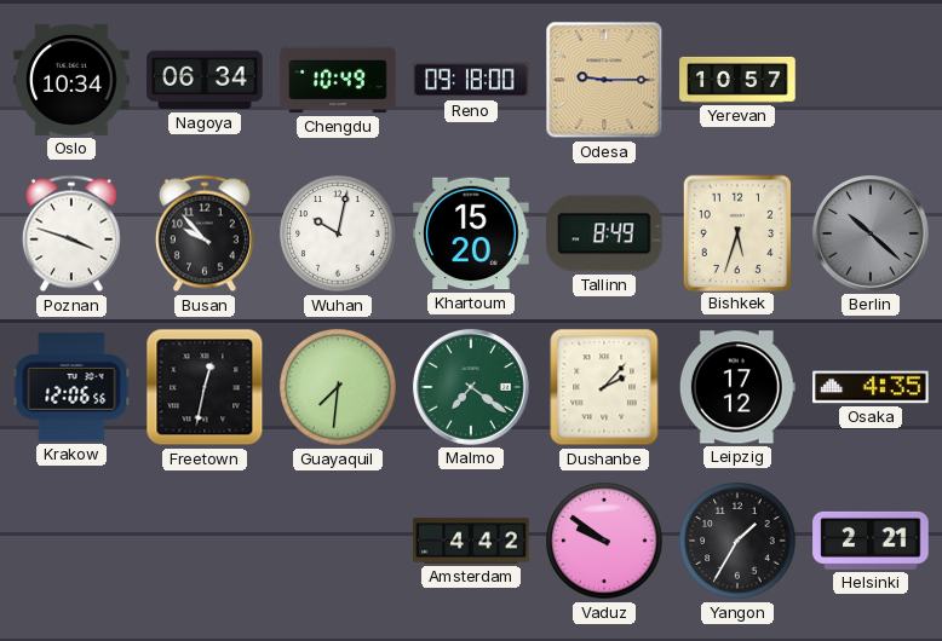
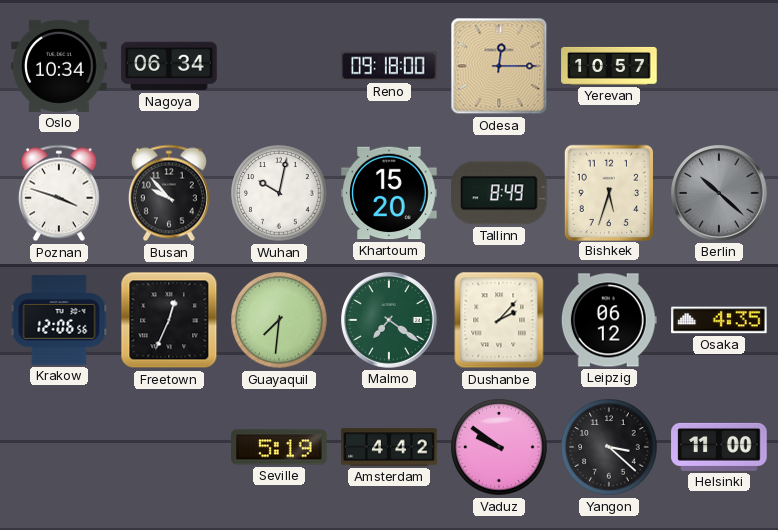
Chengdu: 10:49 -> none
Odesa: 9:15 -> 12:15
Freetown: 12:32 -> 12:34
Leipzig: 17:12 -> 06:12
Seville: none -> 5:19
Yangon: 1:35 -> 3:22
Helsinki: 2:21 -> 11:00
